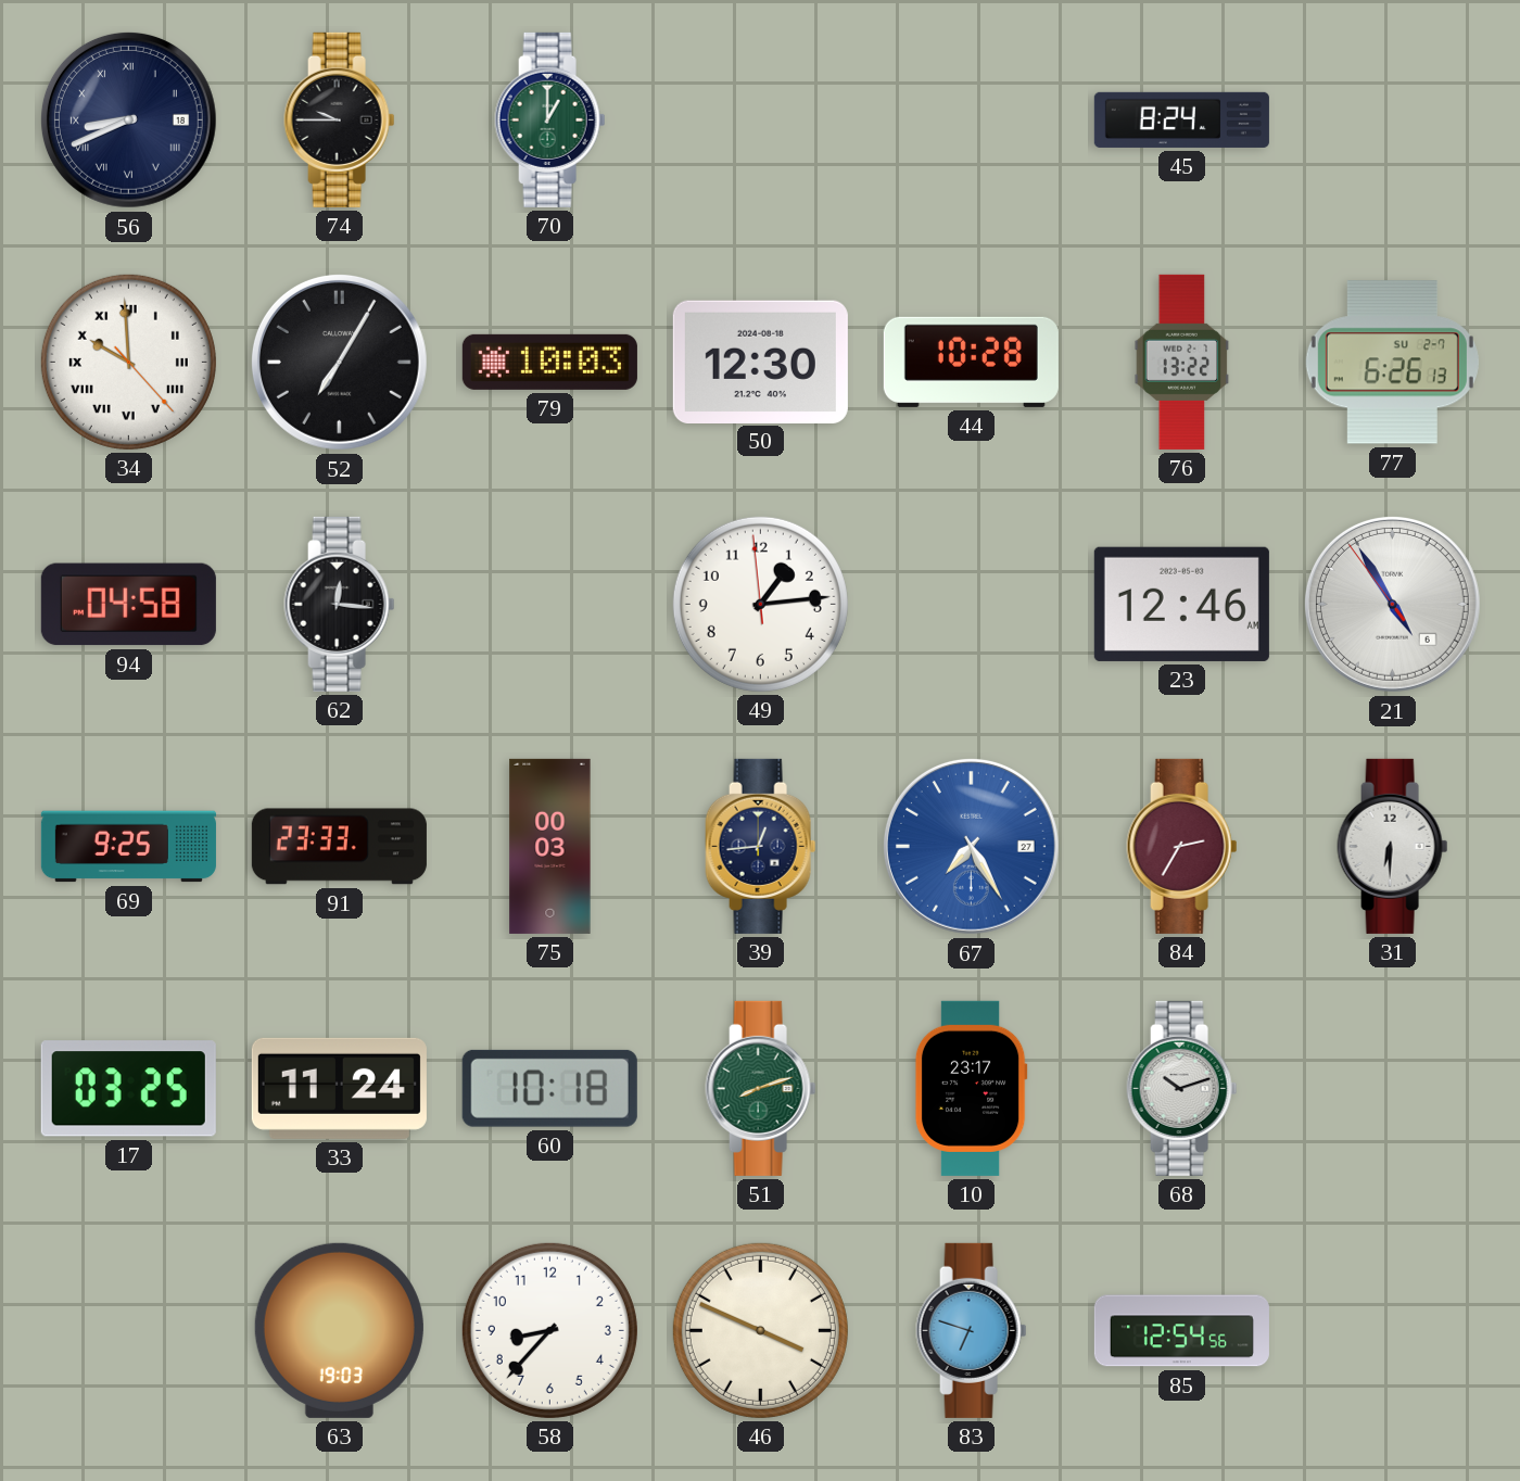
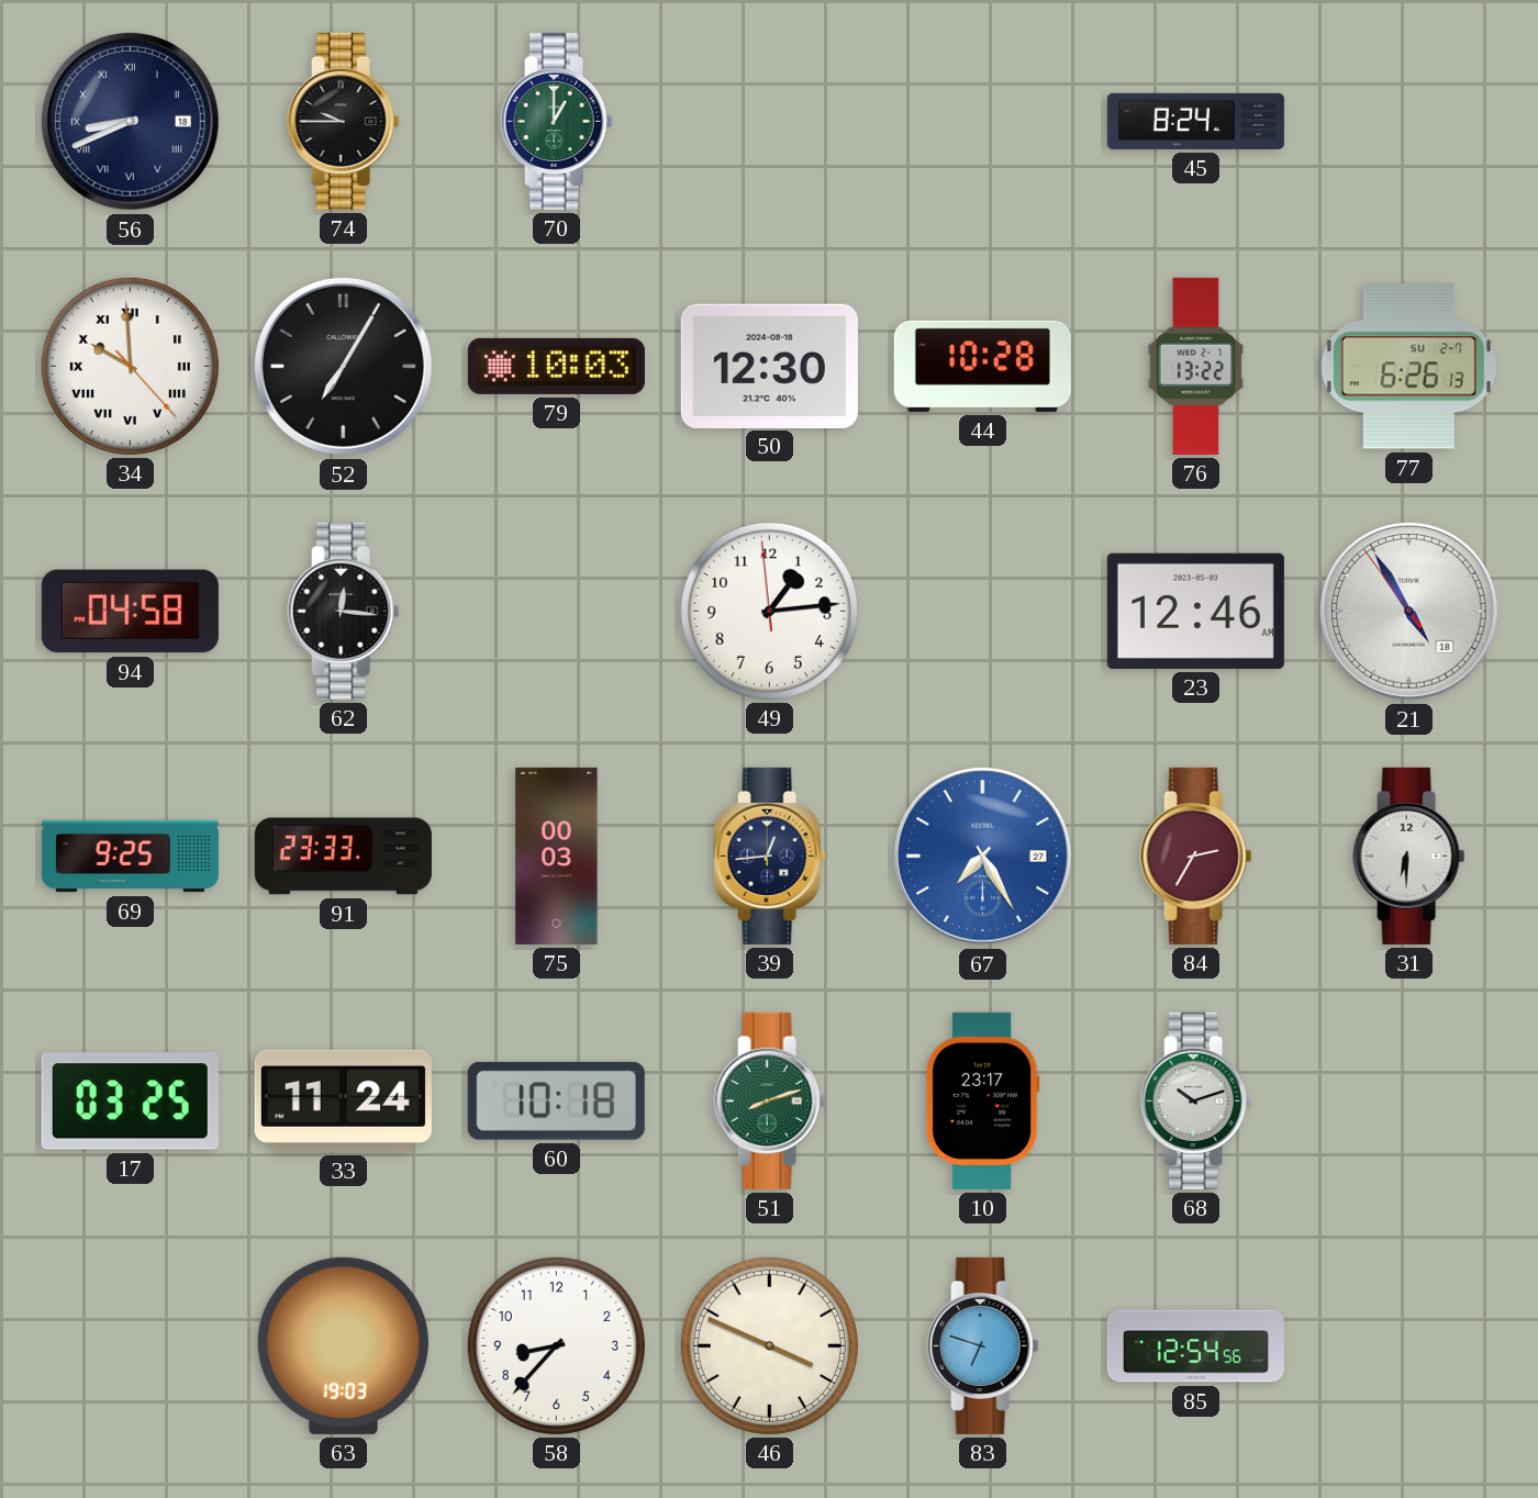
21 date: 6 -> 18
